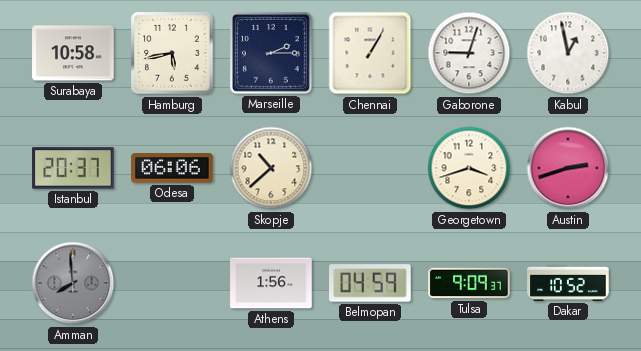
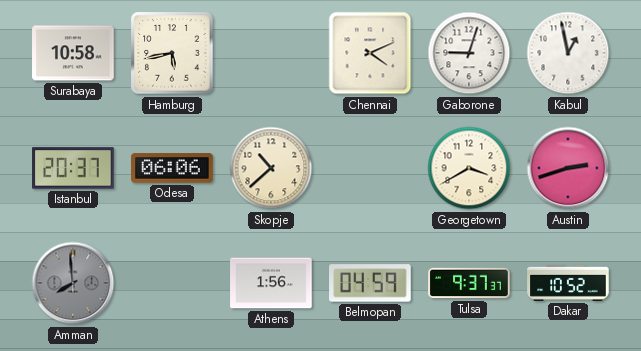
Marseille: 2:15 -> none
Chennai: 1:05 -> 4:11
Georgetown: 3:42 -> 3:40
Tulsa: 9:09 -> 9:37
